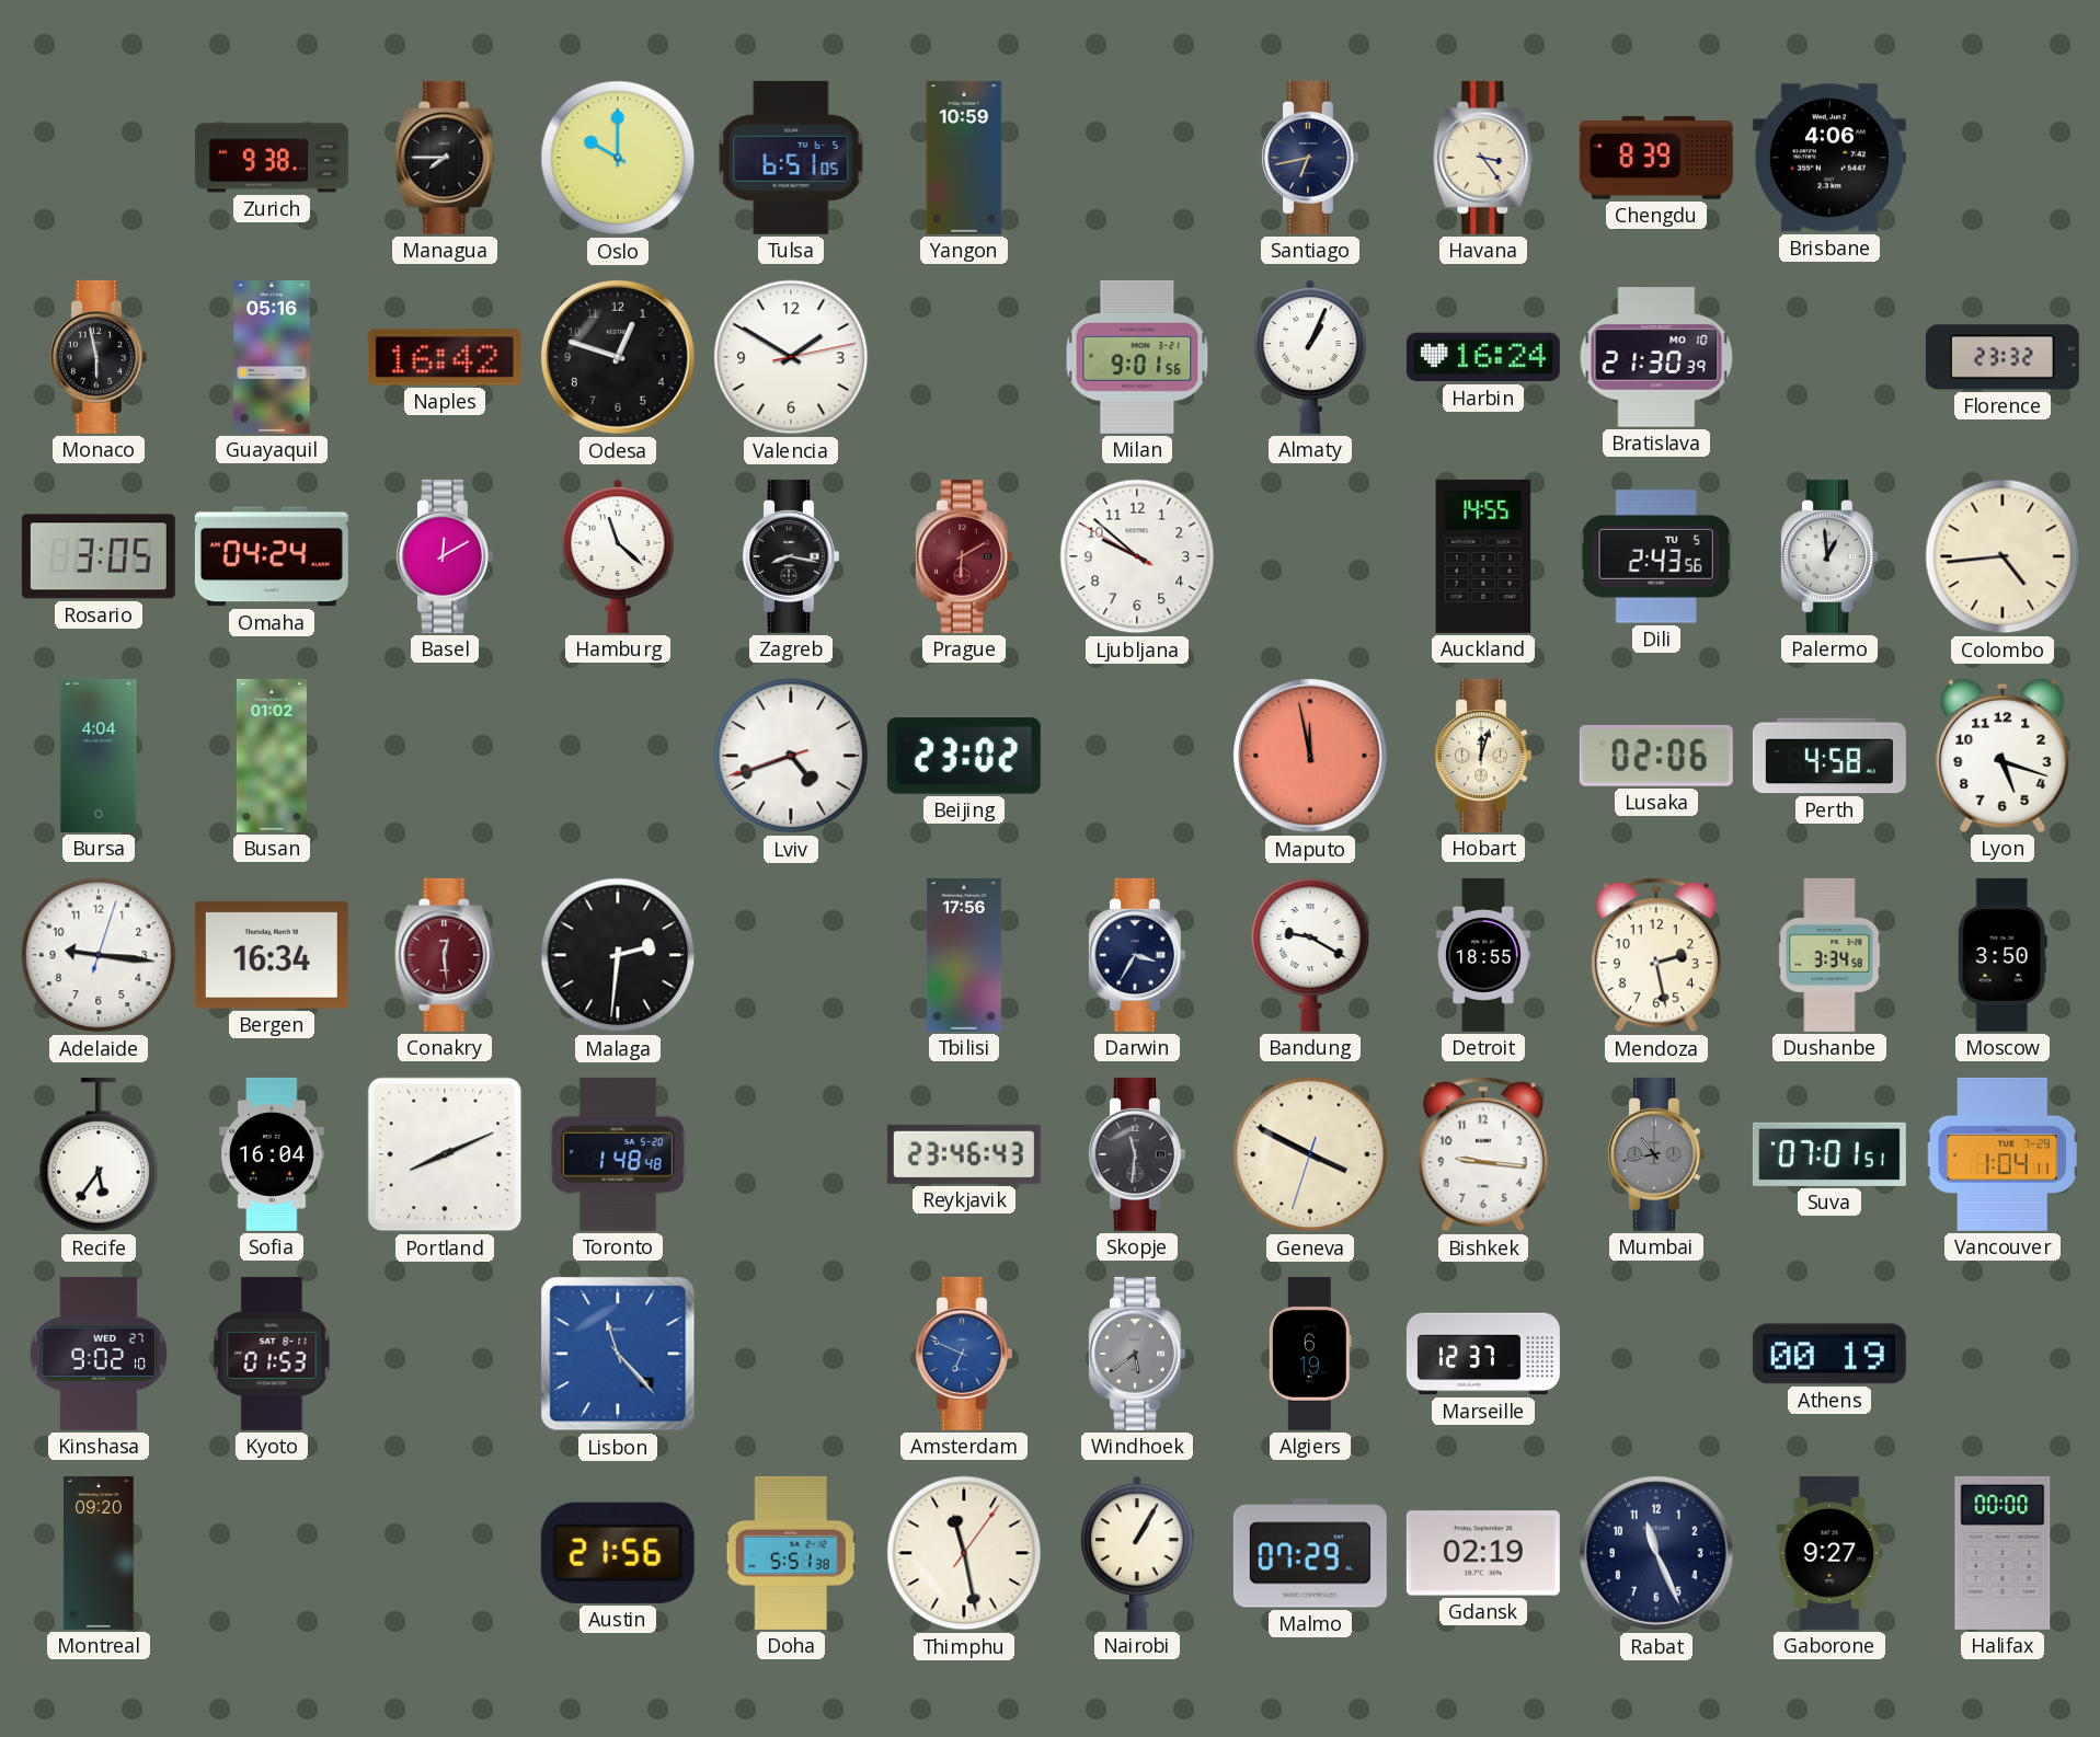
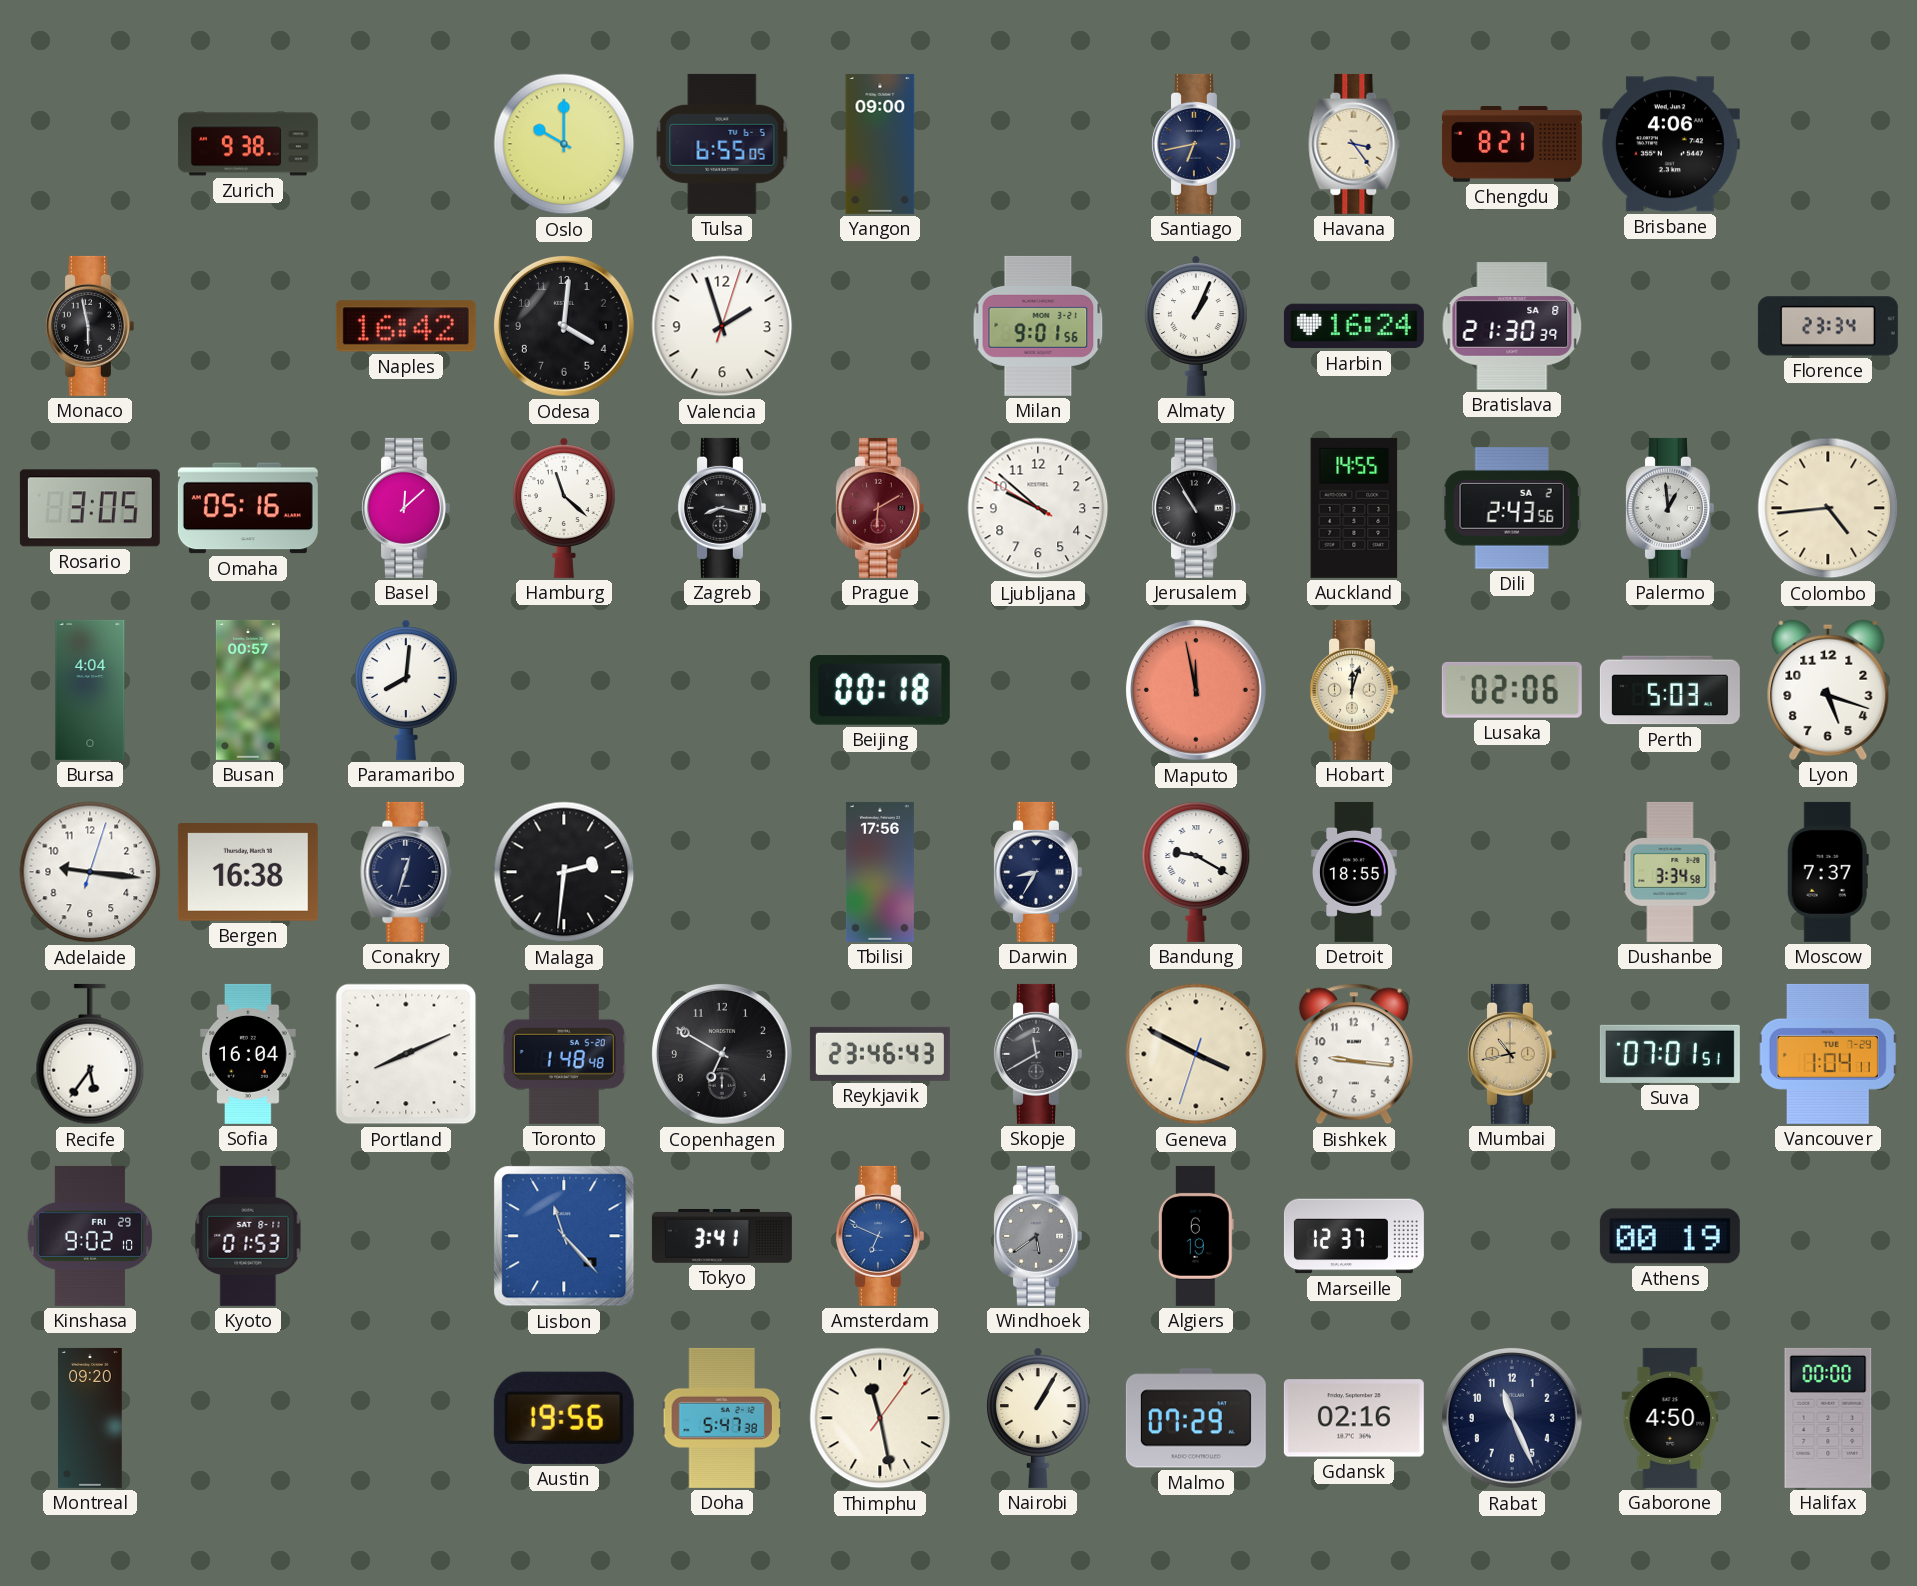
Managua: 7:45 -> none
Tulsa: 6:51 -> 6:55
Yangon: 10:59 -> 09:00
Chengdu: 8:39 -> 8:21
Guayaquil: 05:16 -> none
Odesa: 12:48 -> 4:01
Valencia: 1:50 -> 1:57
Bratislava date: MO 10 -> SA 8
Florence: 23:32 -> 23:34
Omaha: 04:24 -> 05:16
Basel: 12:10 -> 12:08
Jerusalem: none -> 10:55
Dili date: TU 5 -> SA 2
Busan: 01:02 -> 00:57
Paramaribo: none -> 8:01
Lviv: 4:41 -> none
Beijing: 23:02 -> 00:18
Perth: 4:58 -> 5:03
Bergen: 16:34 -> 16:38
Conakry: 12:29 -> 12:33
Conakry dial: burgundy -> navy
Darwin: 3:35 -> 8:35
Mendoza: 2:28 -> none
Moscow: 3:50 -> 7:37
Copenhagen: none -> 6:50
Skopje: 11:31 -> 11:40
Mumbai dial: grey -> champagne
Kinshasa date: WED 27 -> FRI 29
Tokyo: none -> 3:41
Austin: 21:56 -> 19:56
Doha: 5:51 -> 5:47
Gdansk: 02:19 -> 02:16
Gaborone: 9:27 -> 4:50
